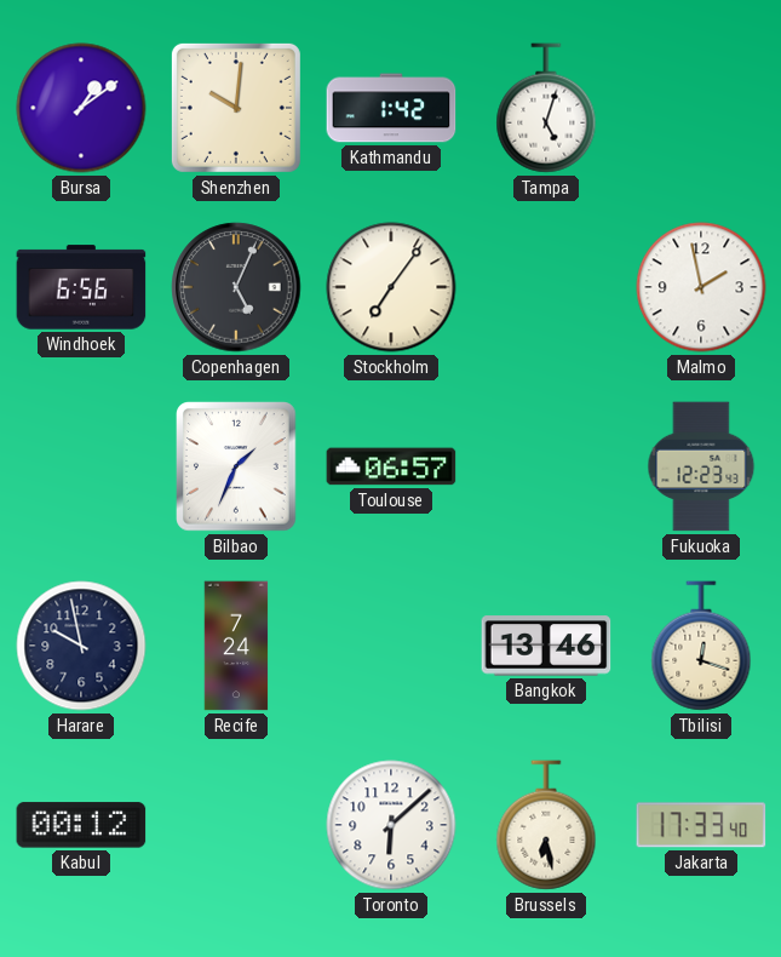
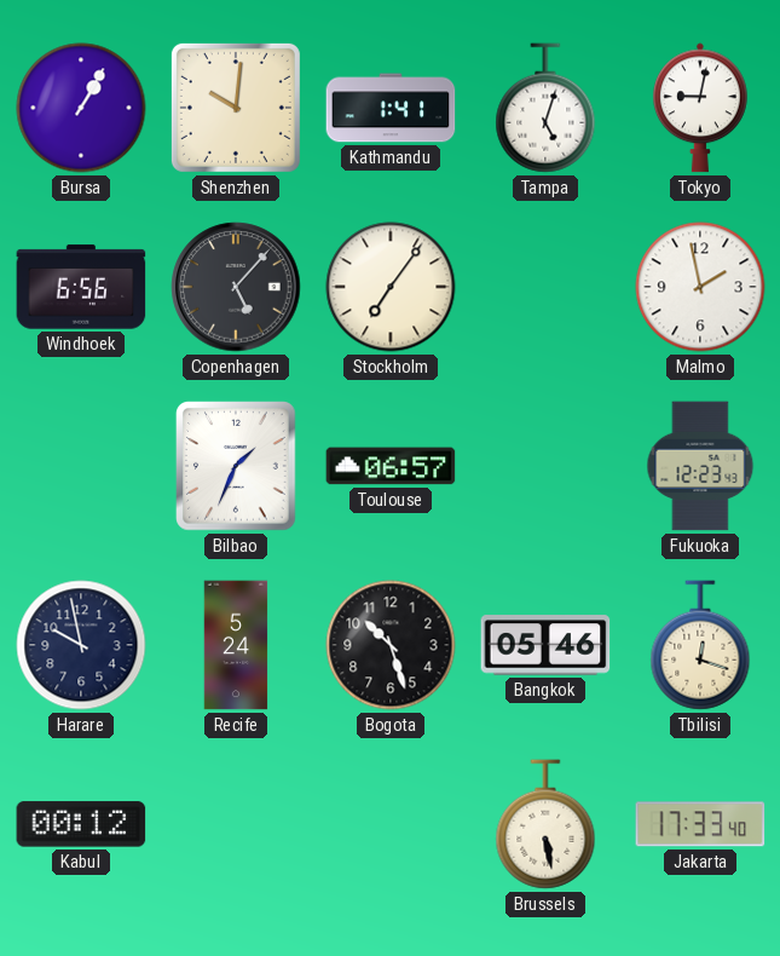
Bursa: 1:09 -> 1:05
Kathmandu: 1:42 -> 1:41
Tokyo: none -> 9:02
Copenhagen: 5:04 -> 5:07
Recife: 7:24 -> 5:24
Bogota: none -> 10:27
Bangkok: 13:46 -> 05:46
Toronto: 6:08 -> none
Brussels: 6:28 -> 5:28
